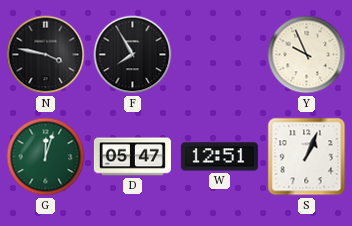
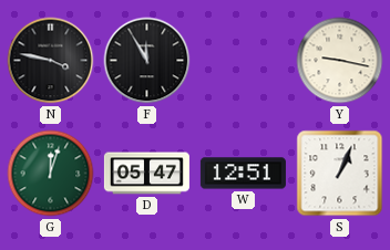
F: 7:55 -> 11:55
Y: 9:56 -> 9:17
